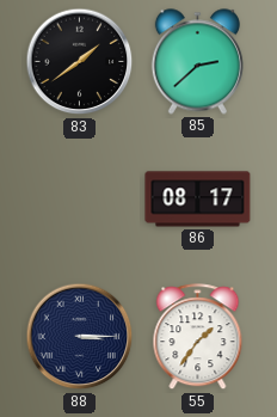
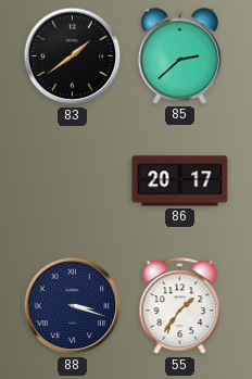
86: 08:17 -> 20:17
88: 3:15 -> 3:18
